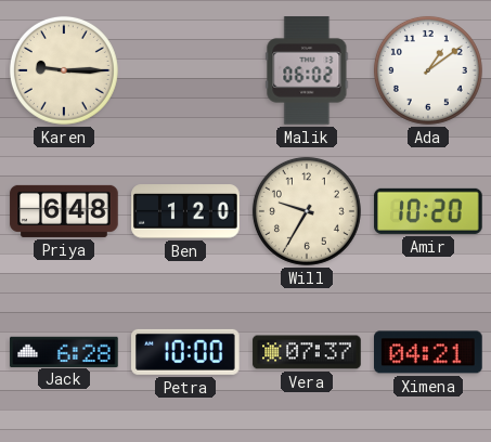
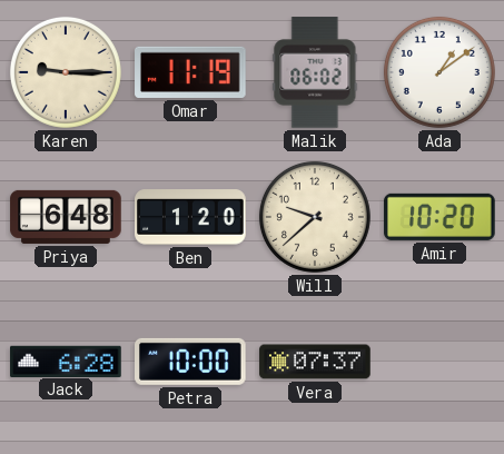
Omar: none -> 11:19
Will: 9:35 -> 9:38
Ximena: 04:21 -> none
